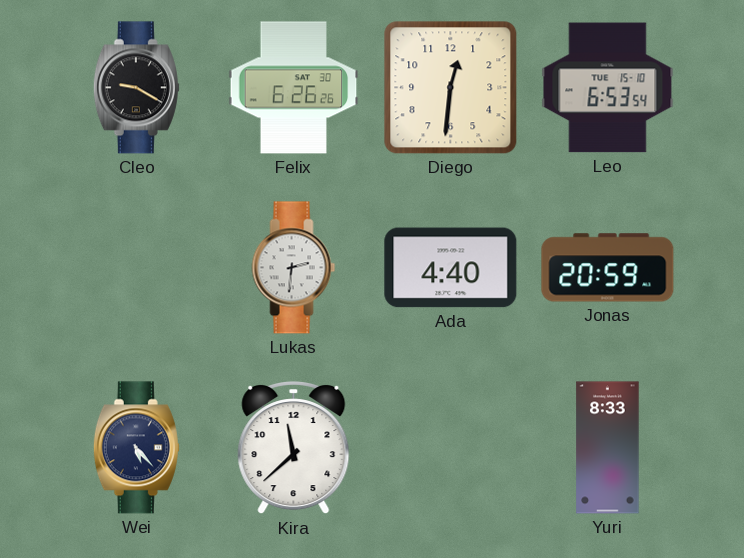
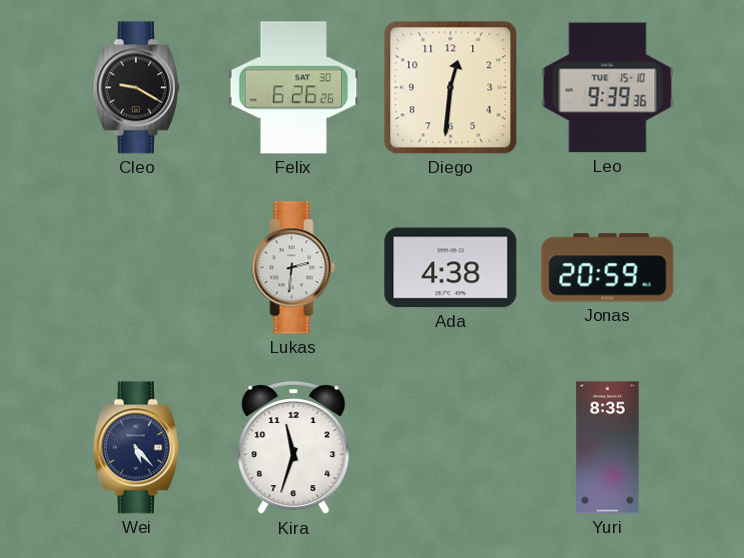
Leo: 6:53 -> 9:39
Ada: 4:40 -> 4:38
Kira: 11:38 -> 11:33
Yuri: 8:33 -> 8:35
